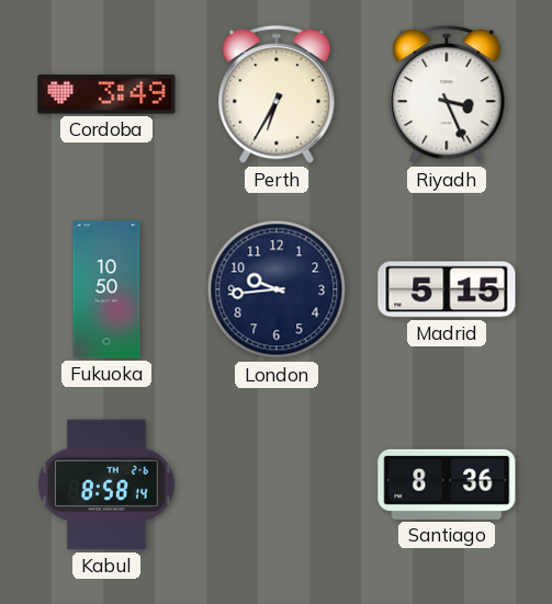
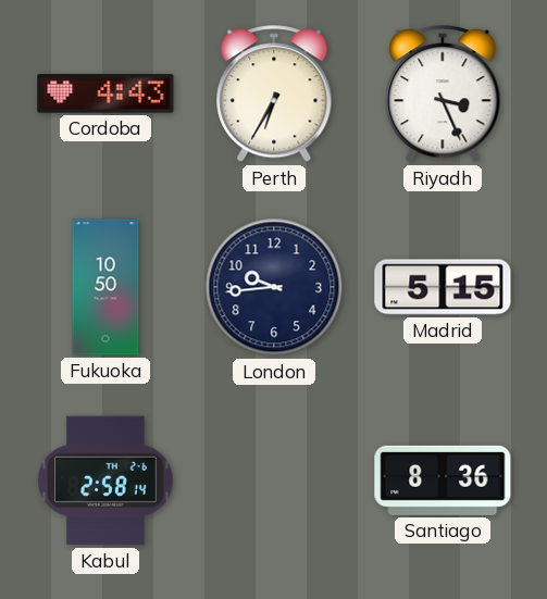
Cordoba: 3:49 -> 4:43
Kabul: 8:58 -> 2:58
